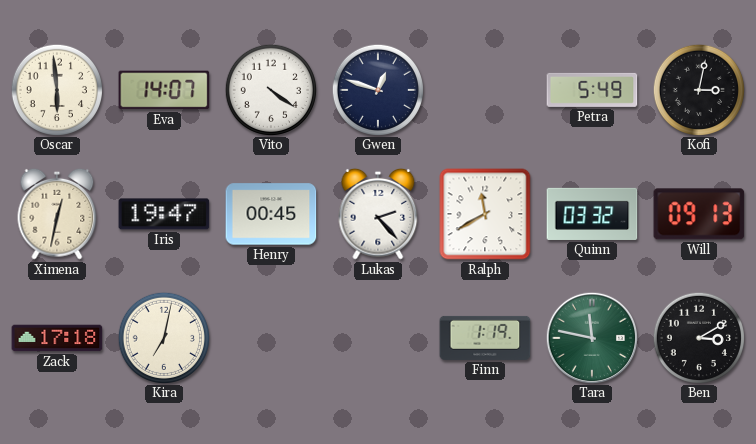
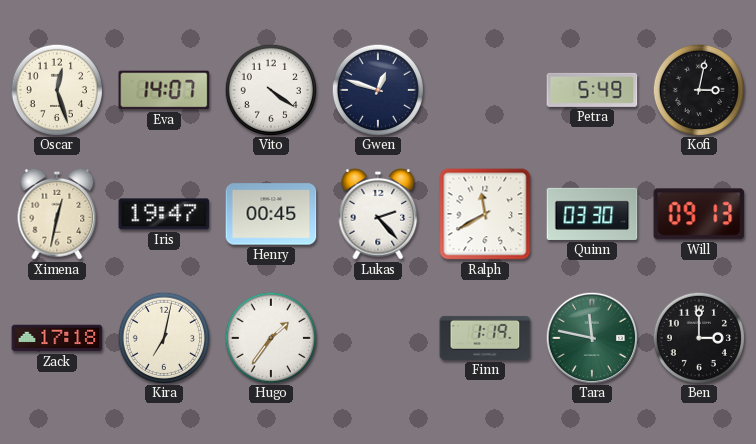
Oscar: 5:59 -> 12:27
Quinn: 03:32 -> 03:30
Hugo: none -> 1:36
Ben: 3:10 -> 3:00
